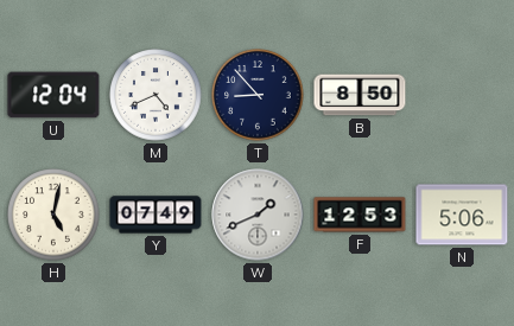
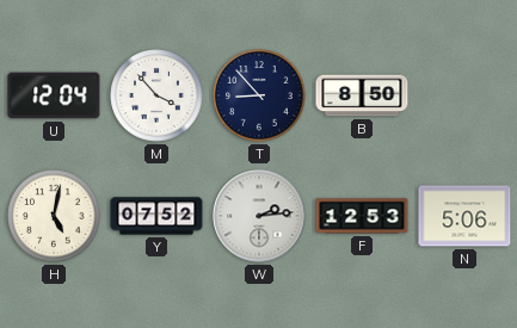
M: 4:41 -> 3:53
Y: 07:49 -> 07:52
W: 1:41 -> 2:14
